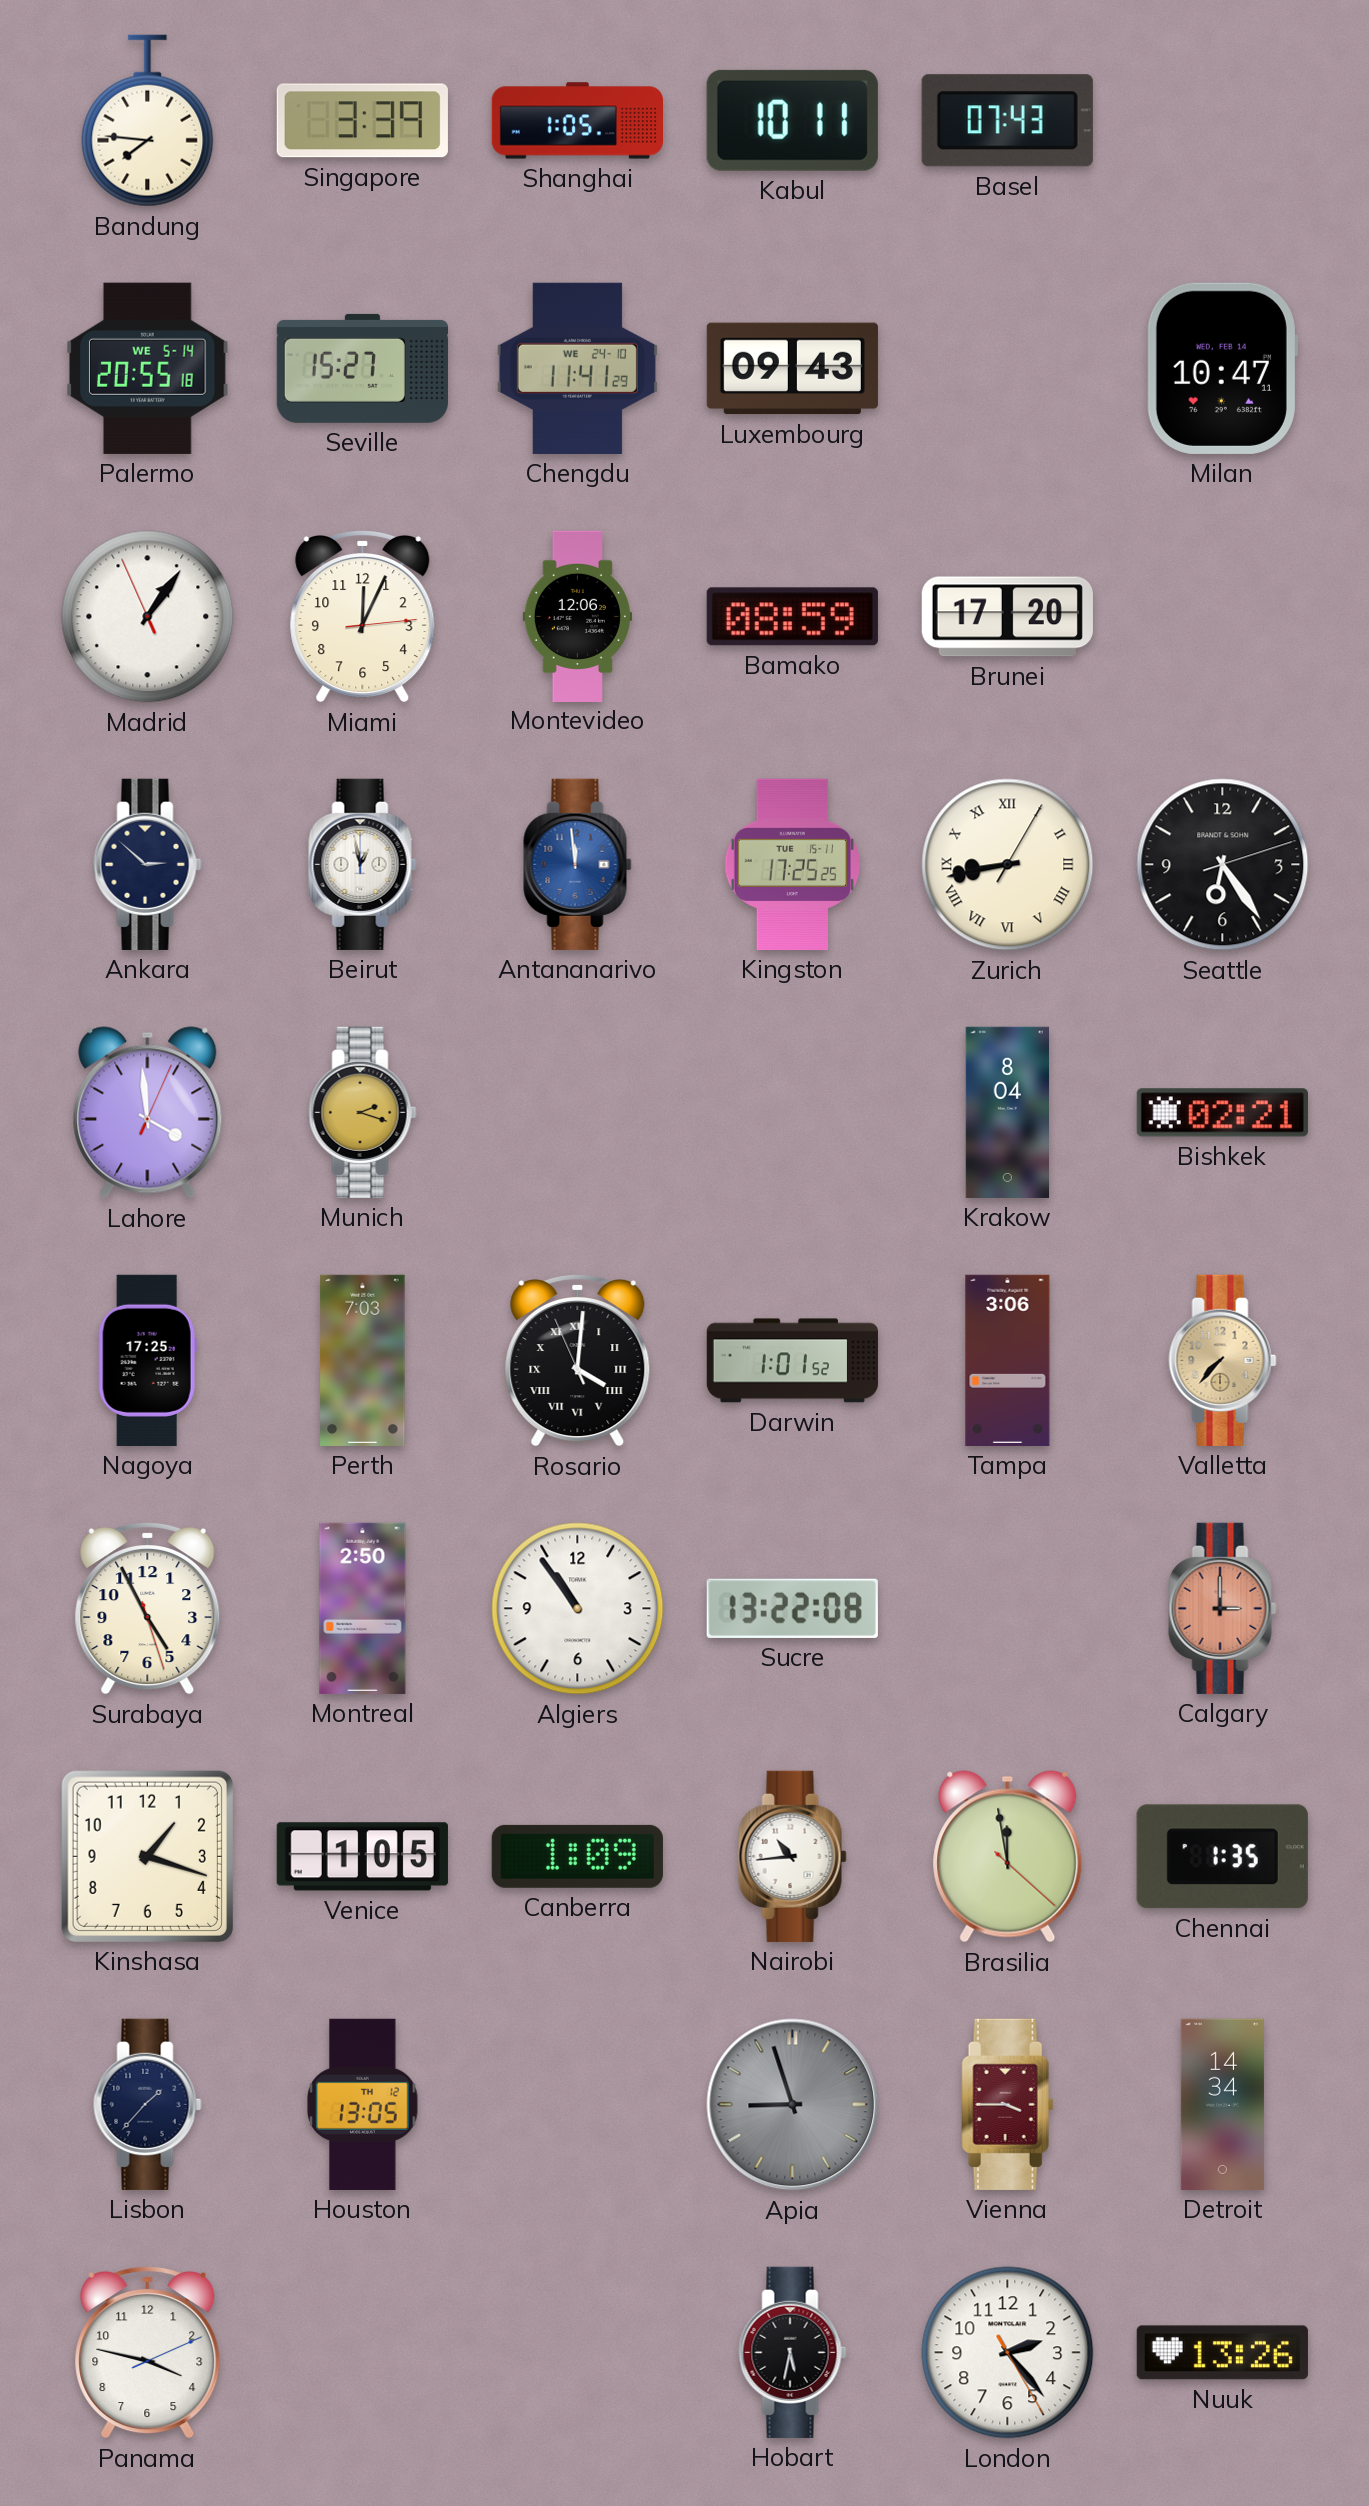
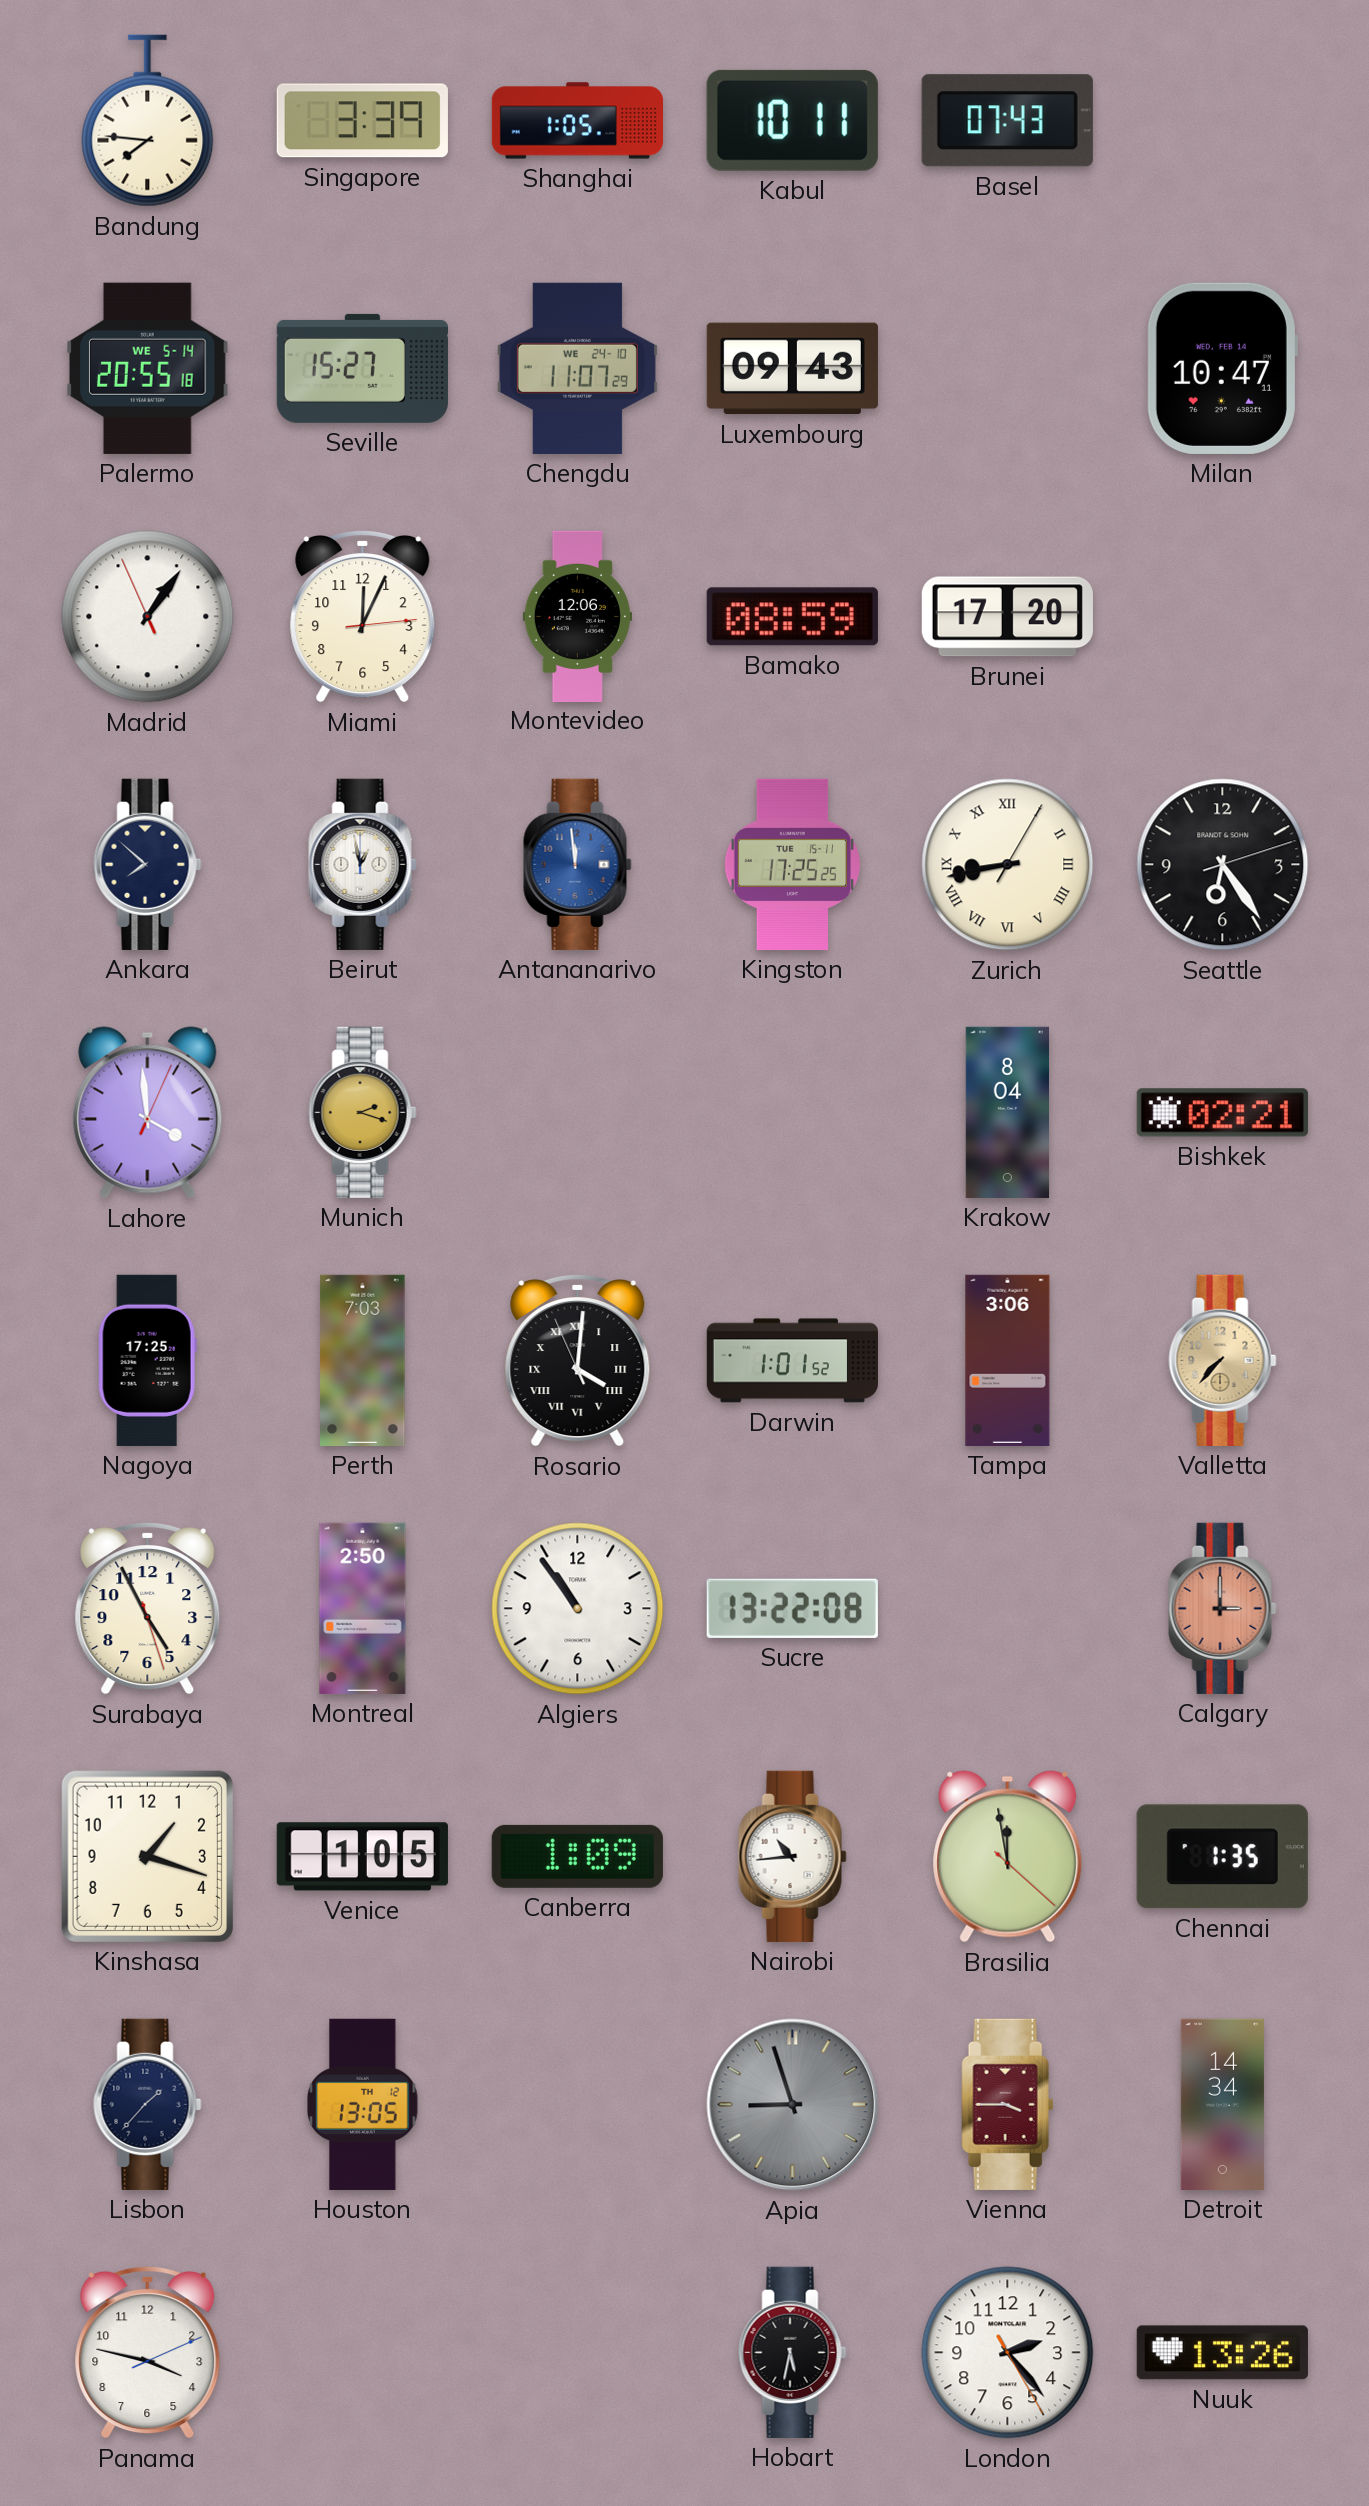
Chengdu: 11:41 -> 11:07
Ankara: 2:52 -> 7:52
